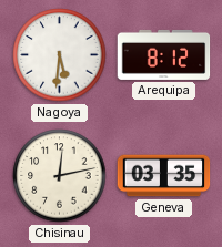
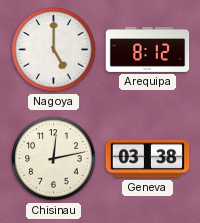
Nagoya: 5:31 -> 5:00
Geneva: 03:35 -> 03:38
